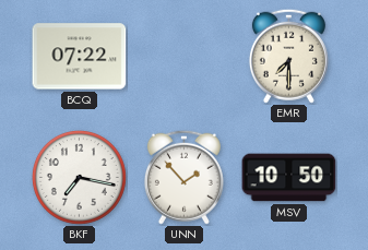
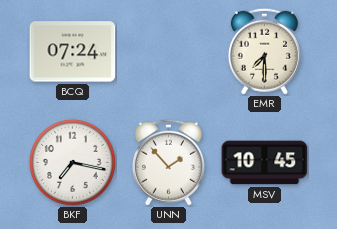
BCQ: 07:22 -> 07:24
MSV: 10:50 -> 10:45
